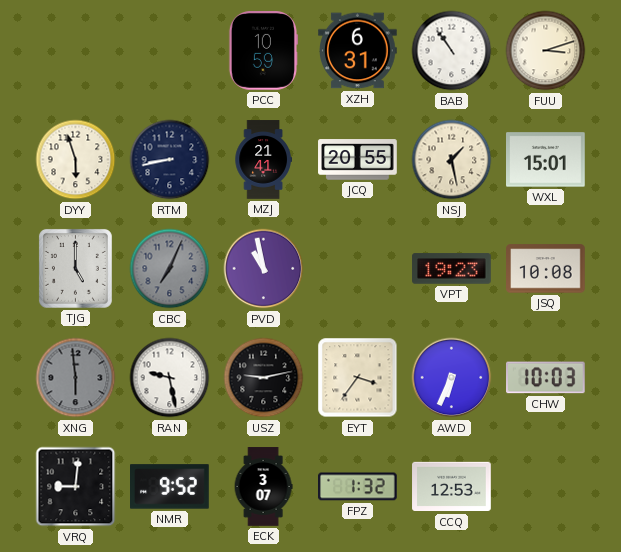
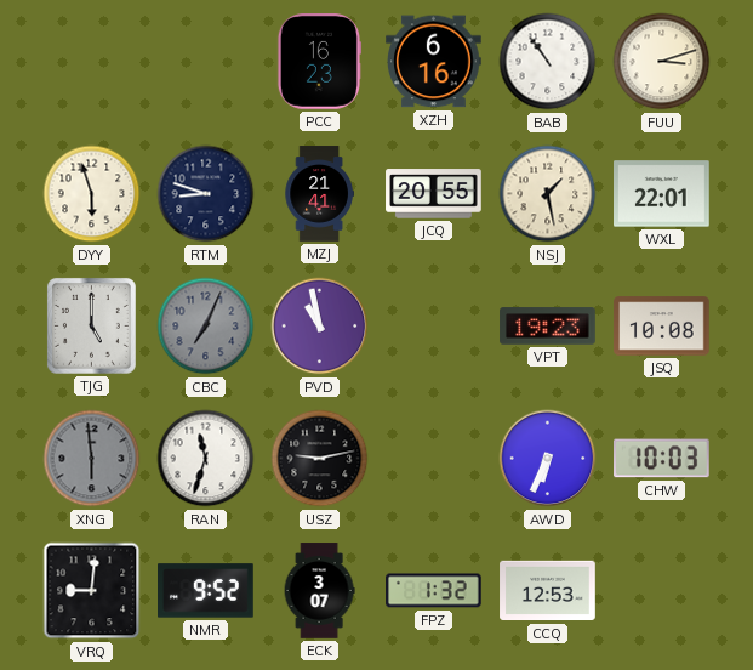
PCC: 10:59 -> 16:23
XZH: 6:31 -> 6:16
RTM: 8:43 -> 8:48
WXL: 15:01 -> 22:01
RAN: 9:28 -> 11:33
EYT: 3:36 -> none
